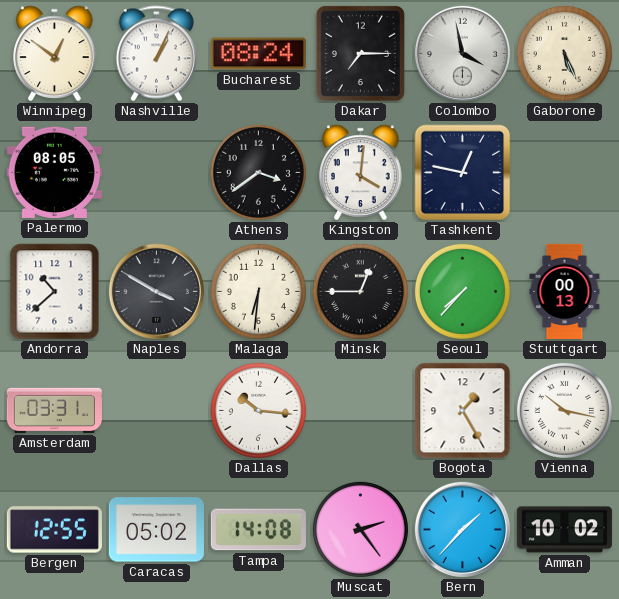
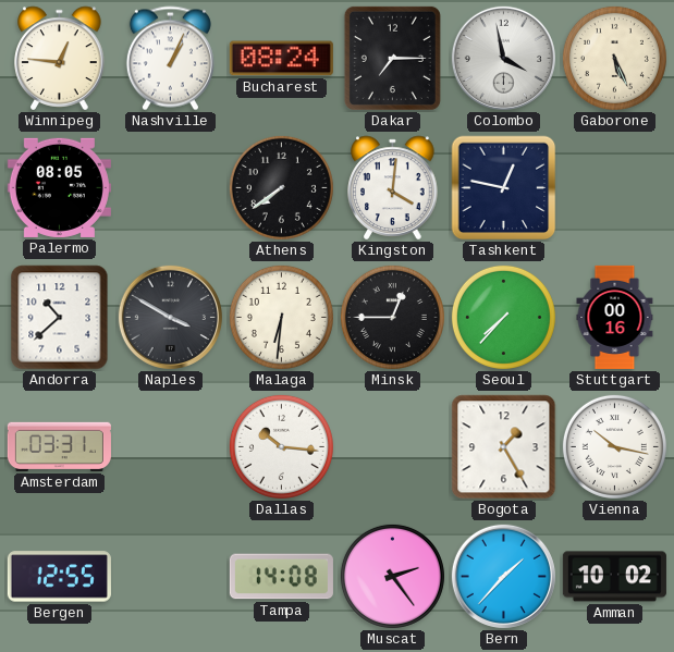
Winnipeg: 12:51 -> 12:46
Athens: 3:39 -> 7:39
Stuttgart: 00:13 -> 00:16
Caracas: 05:02 -> none
